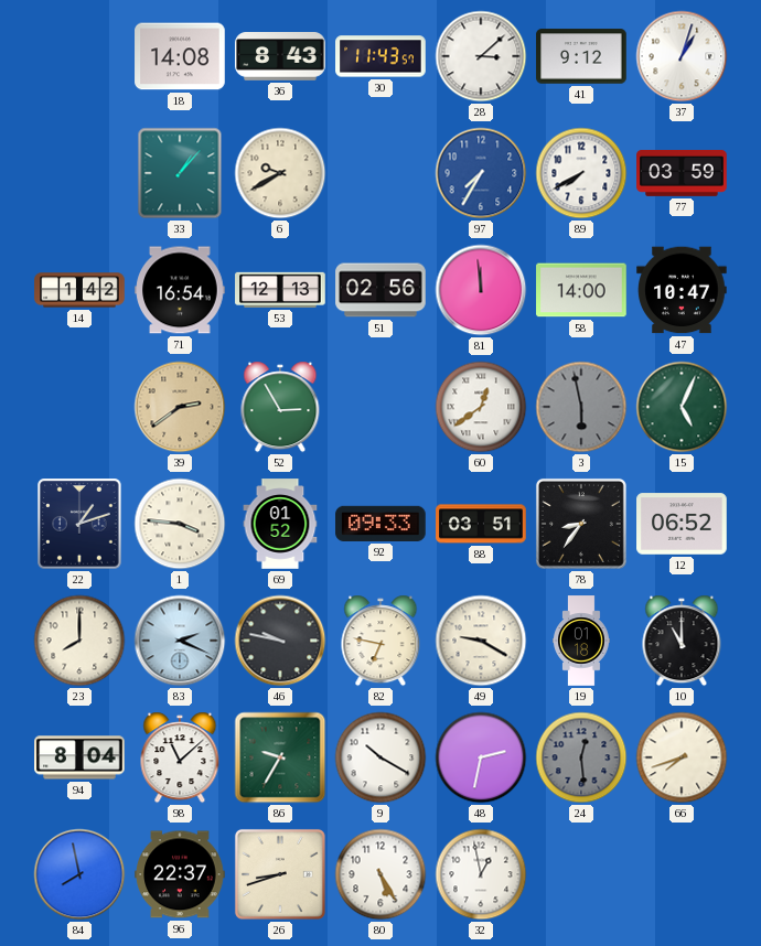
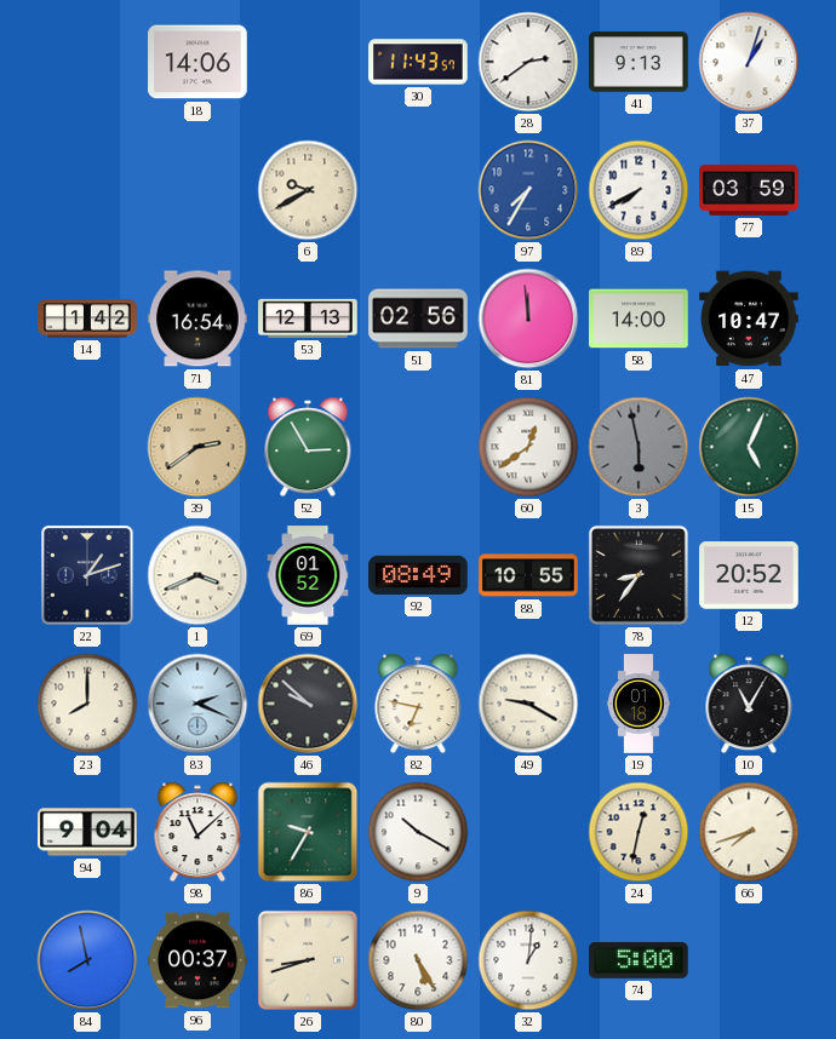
18: 14:08 -> 14:06
36: 8:43 -> none
28: 3:08 -> 2:39
41: 9:12 -> 9:13
33: 1:07 -> none
1: 3:46 -> 3:41
92: 09:33 -> 08:49
88: 03:51 -> 10:55
12: 06:52 -> 20:52
46: 9:47 -> 9:52
10: 11:00 -> 11:05
94: 8:04 -> 9:04
48: 2:32 -> none
24: 12:29 -> 12:32
24 dial: grey -> cream
96: 22:37 -> 00:37
32: 12:58 -> 1:01
74: none -> 5:00
